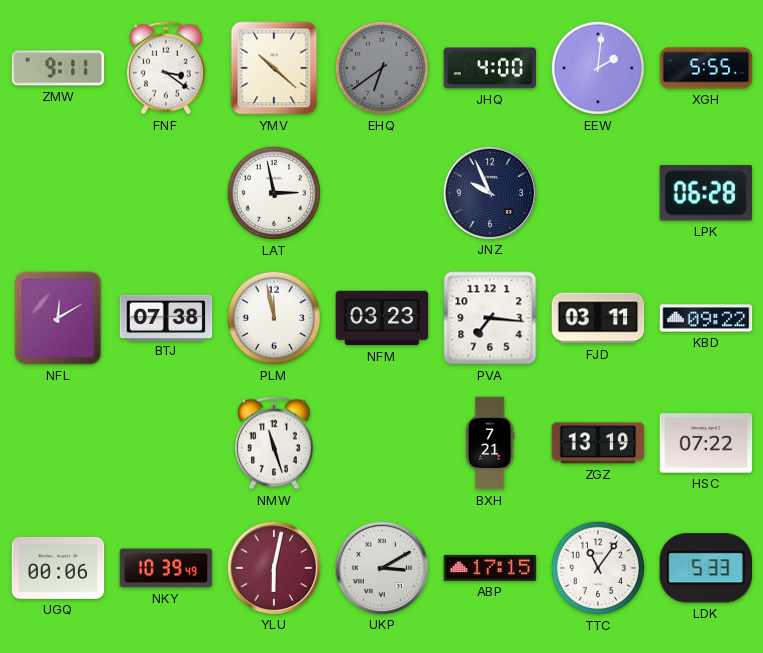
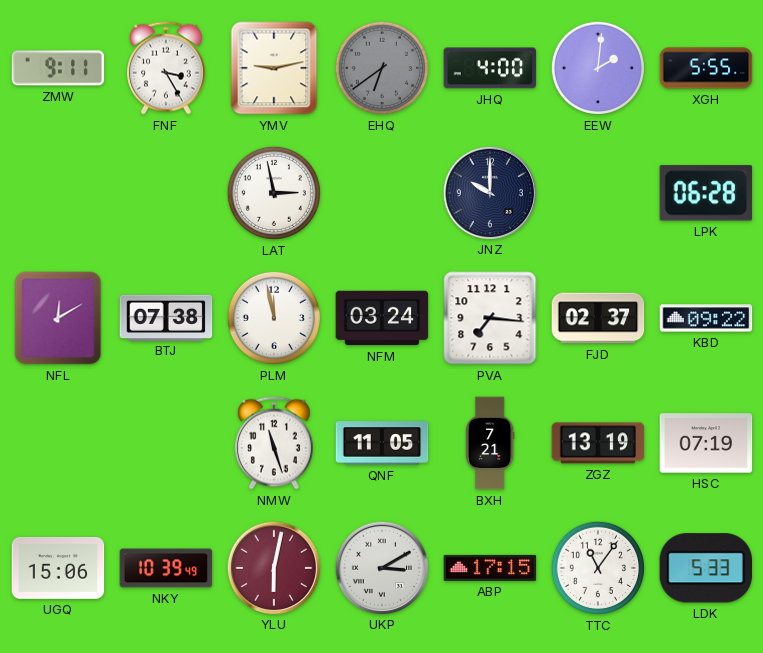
FNF: 3:21 -> 3:25
YMV: 10:22 -> 9:13
JNZ: 9:56 -> 10:00
NFM: 03:23 -> 03:24
FJD: 03:11 -> 02:37
QNF: none -> 11:05
HSC: 07:22 -> 07:19
UGQ: 00:06 -> 15:06
